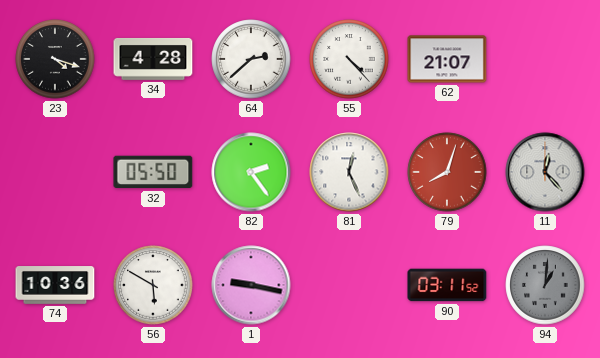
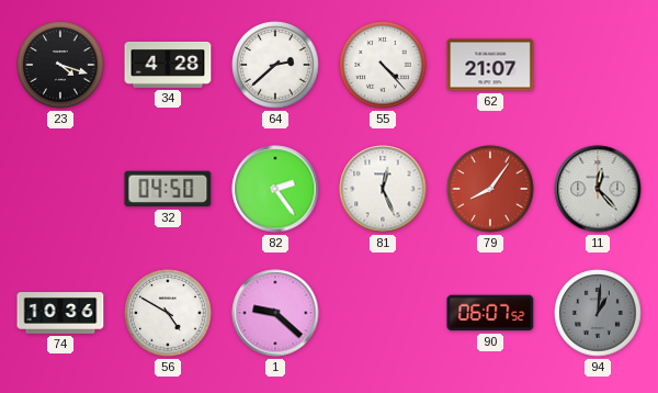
32: 05:50 -> 04:50
79: 8:03 -> 8:06
56: 5:50 -> 4:50
1: 9:17 -> 9:22
90: 03:11 -> 06:07
